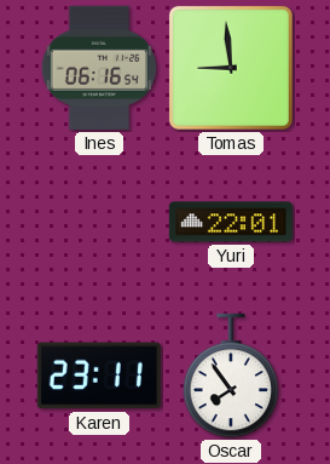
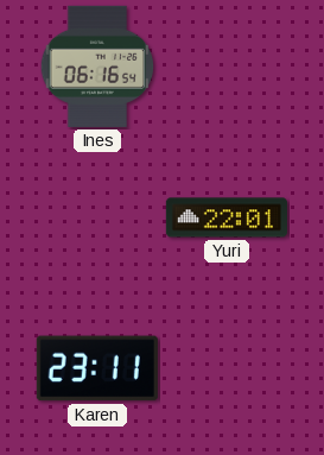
Tomas: 8:59 -> none
Oscar: 7:54 -> none
